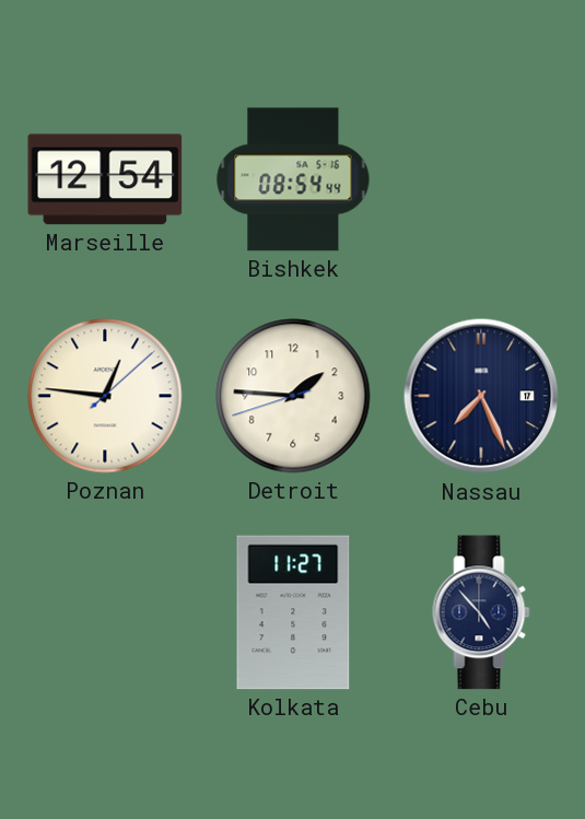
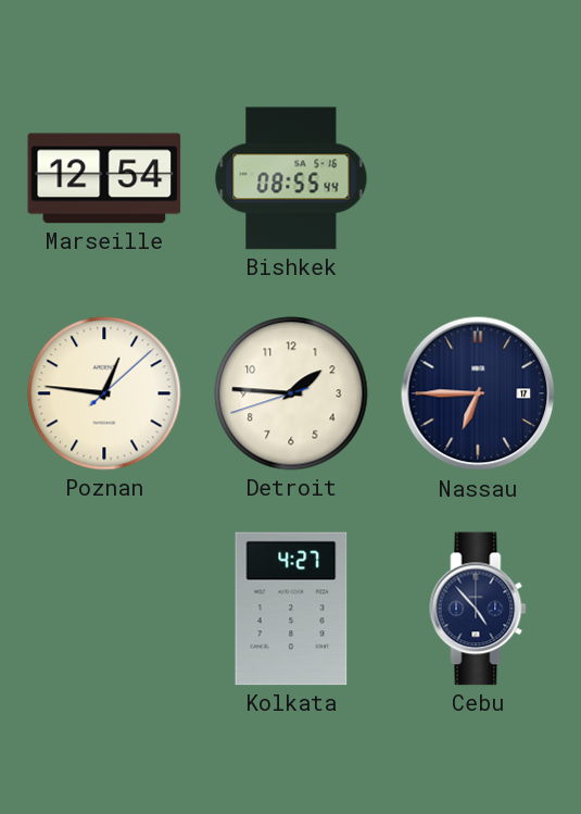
Bishkek: 08:54 -> 08:55
Nassau: 7:26 -> 6:45
Kolkata: 11:27 -> 4:27
